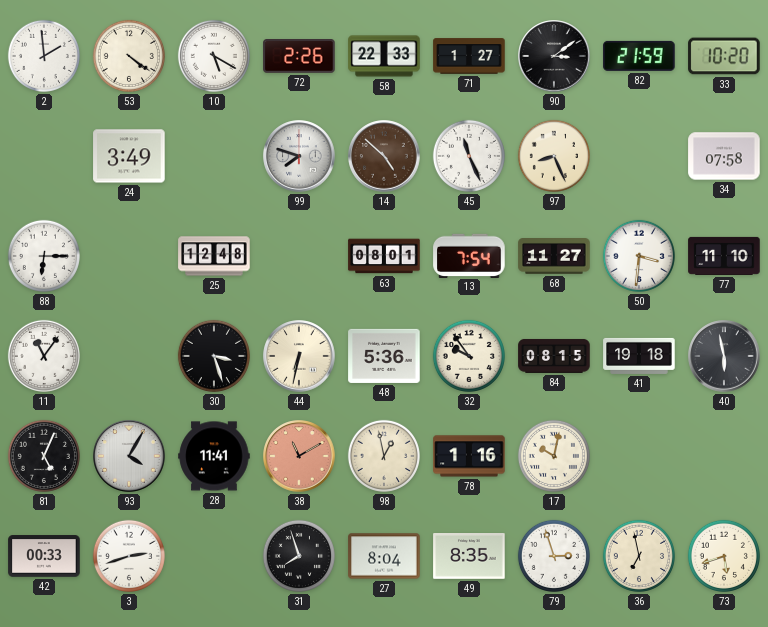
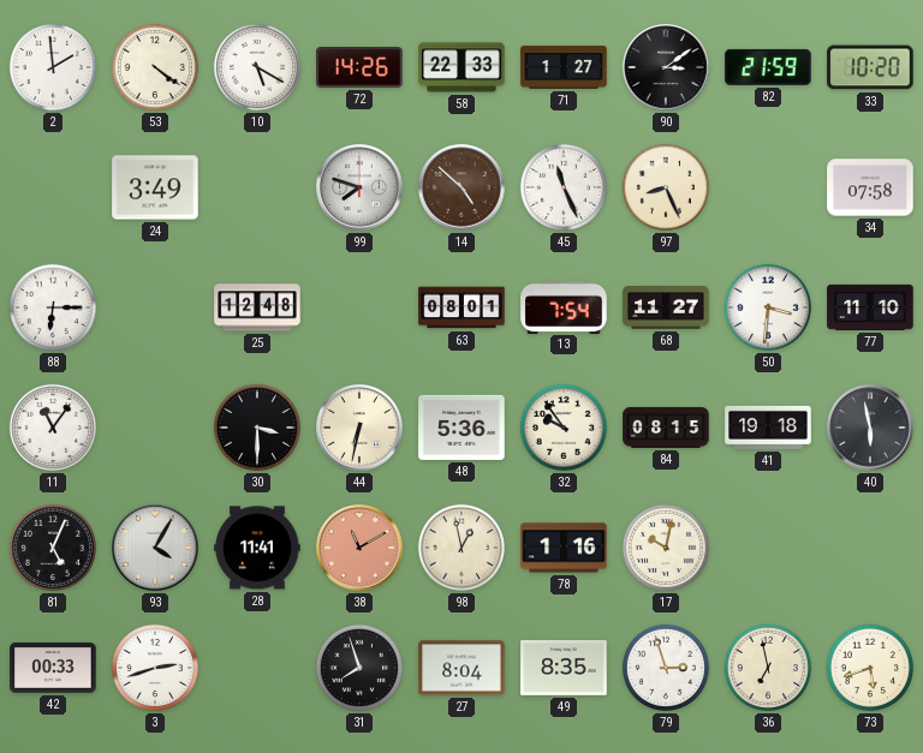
72: 2:26 -> 14:26
30: 3:27 -> 3:30
